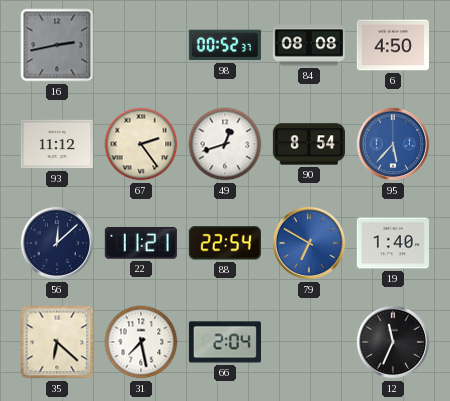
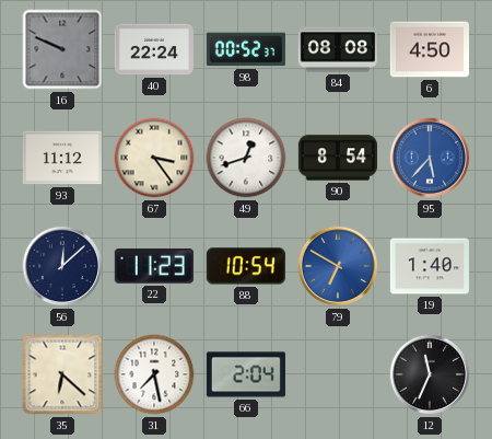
16: 2:43 -> 9:49
40: none -> 22:24
67: 2:24 -> 3:24
22: 11:21 -> 11:23
88: 22:54 -> 10:54
